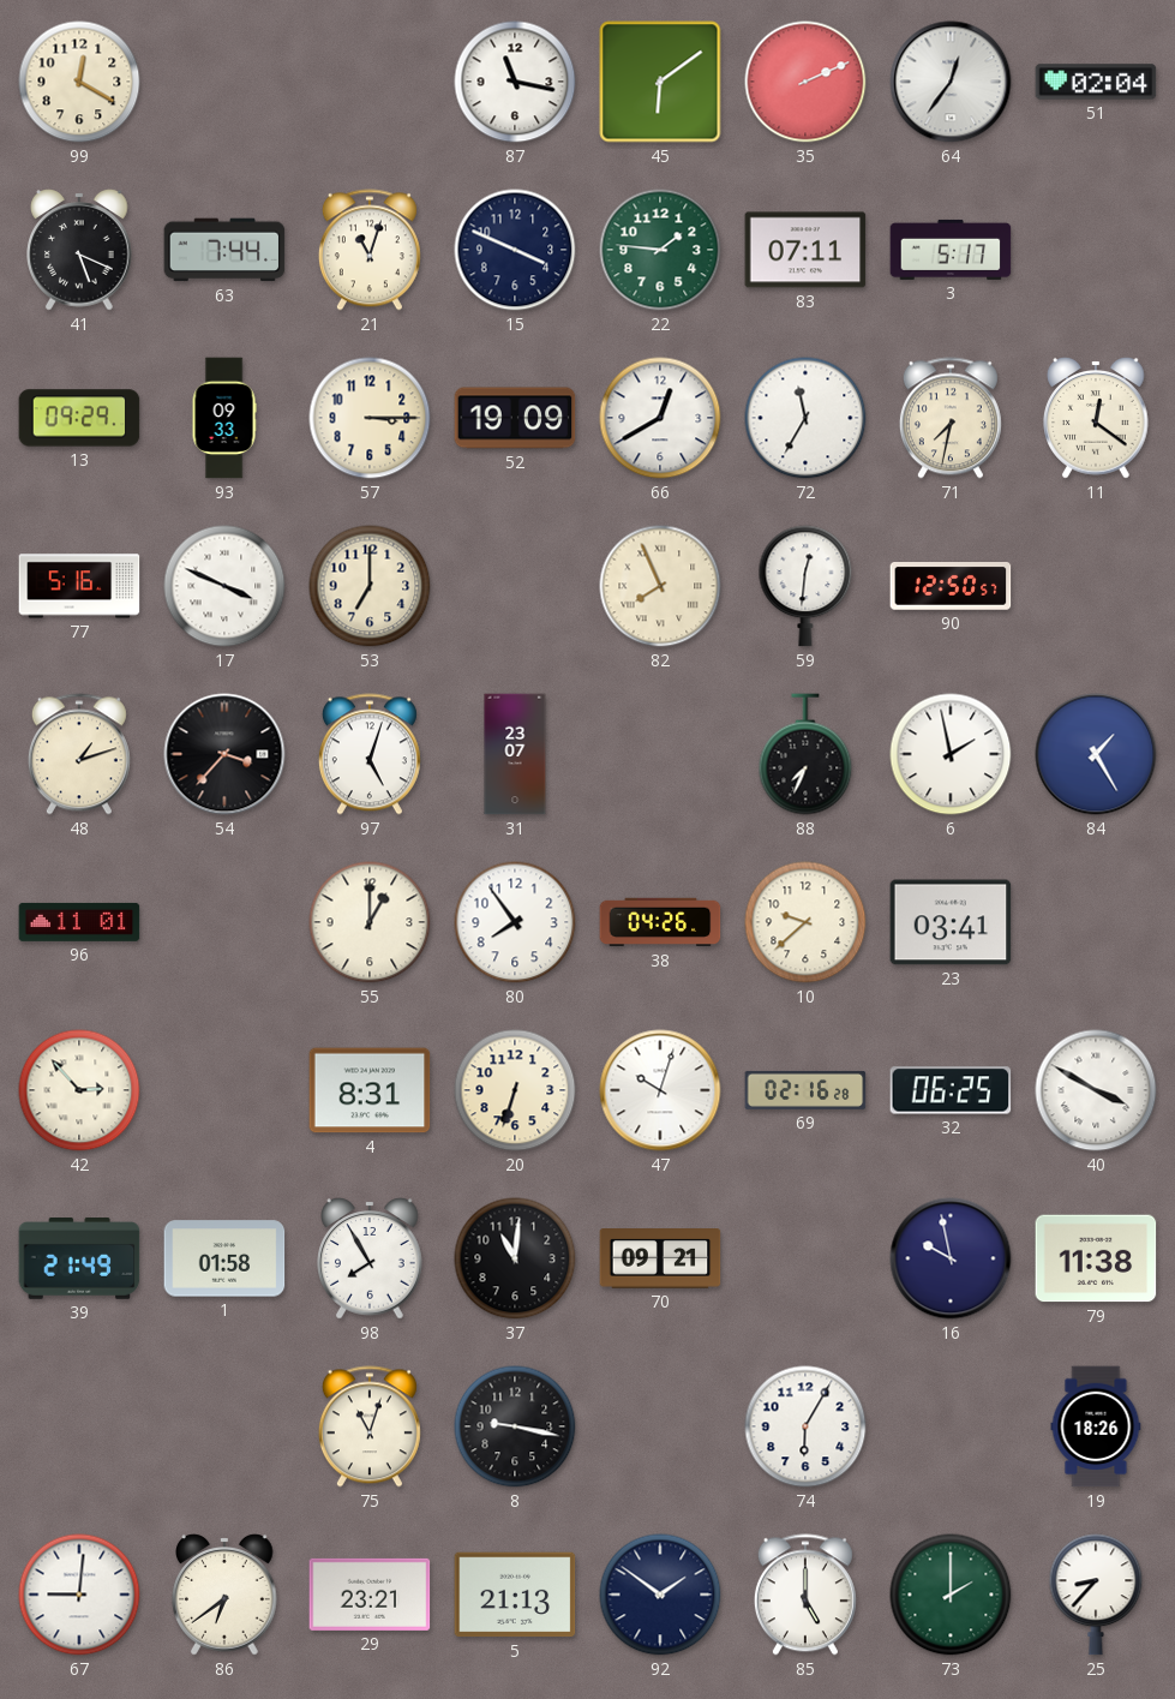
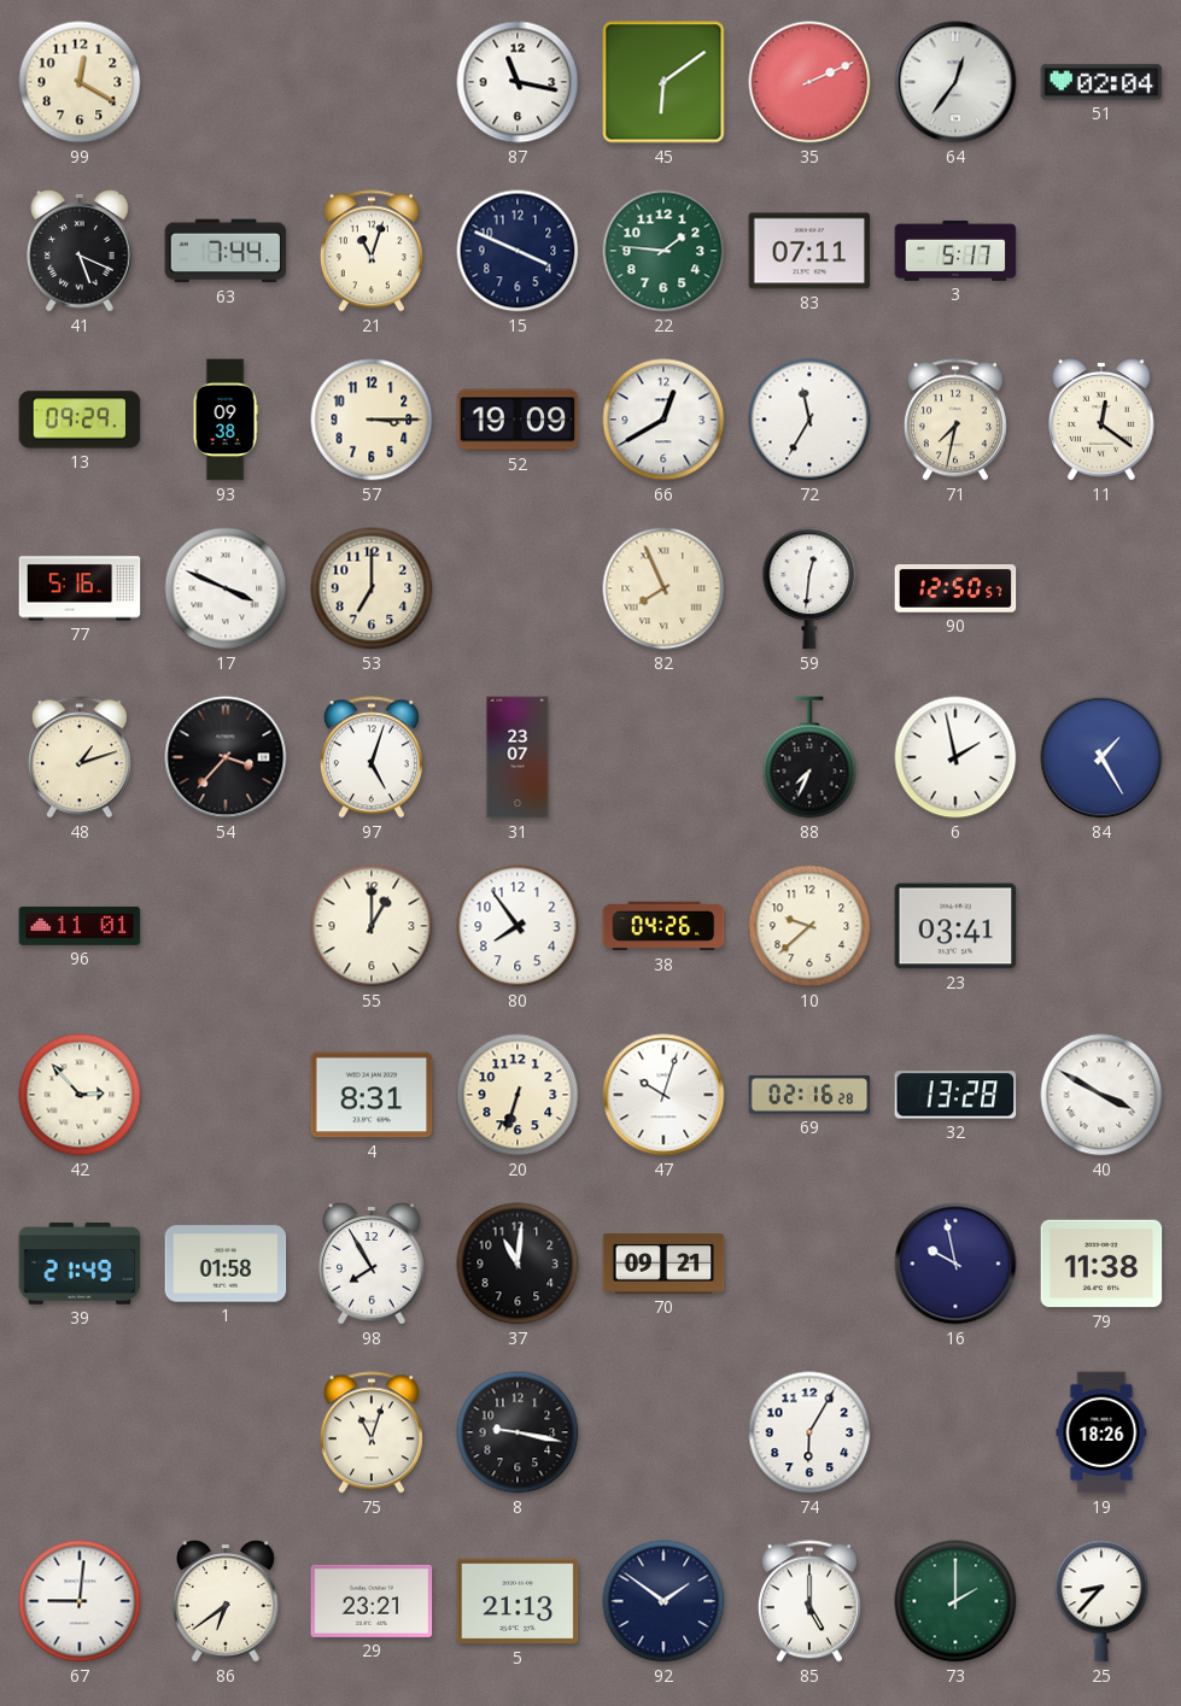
93: 09:33 -> 09:38
32: 06:25 -> 13:28
